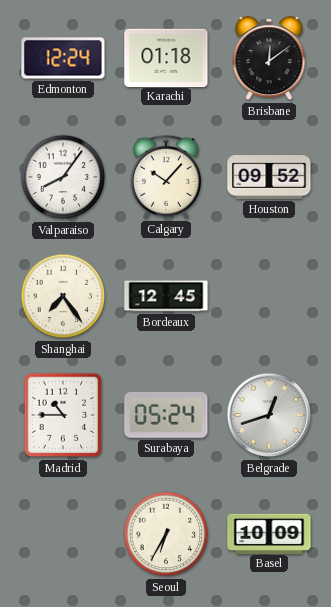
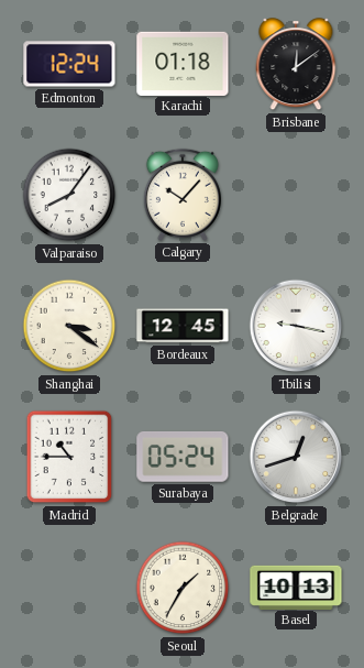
Houston: 09:52 -> none
Shanghai: 7:24 -> 3:21
Tbilisi: none -> 9:17
Seoul: 6:35 -> 1:35
Basel: 10:09 -> 10:13
